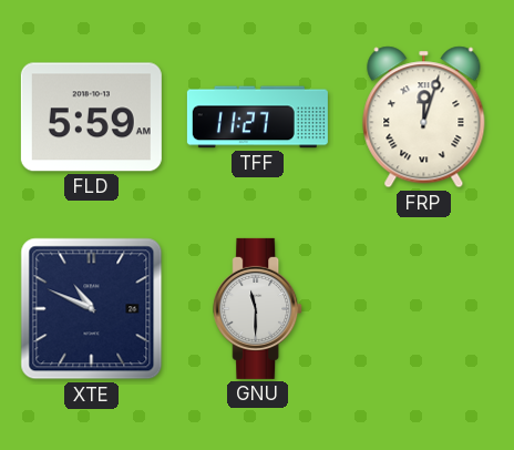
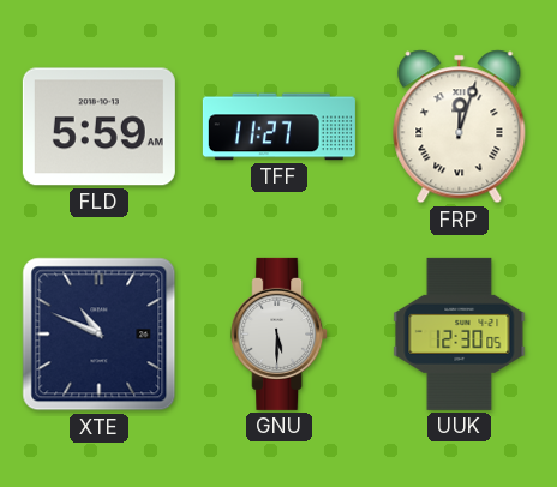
GNU: 11:30 -> 5:30
UUK: none -> 12:30
